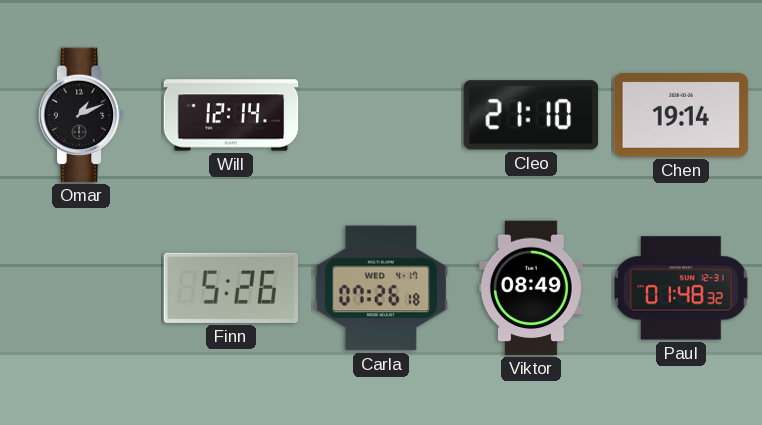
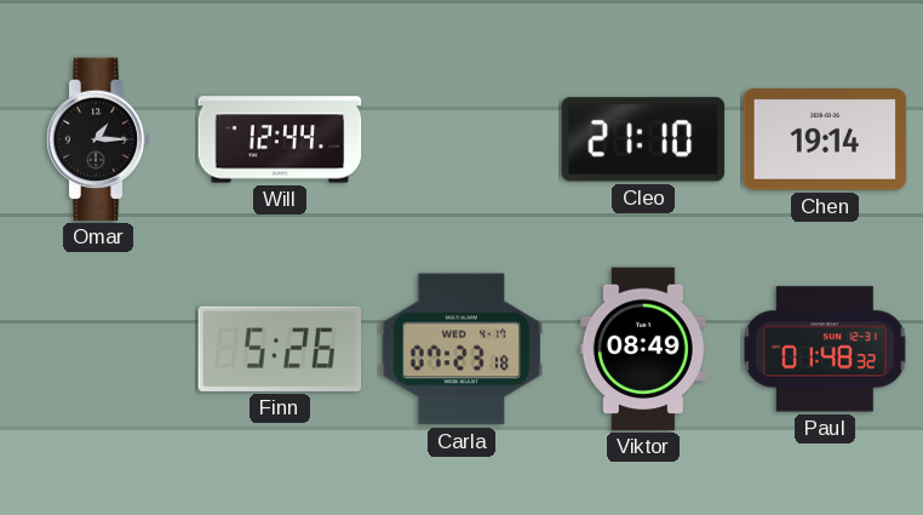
Omar: 1:11 -> 1:15
Will: 12:14 -> 12:44
Carla: 07:26 -> 07:23
